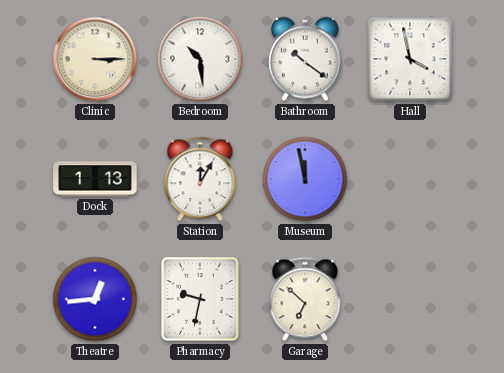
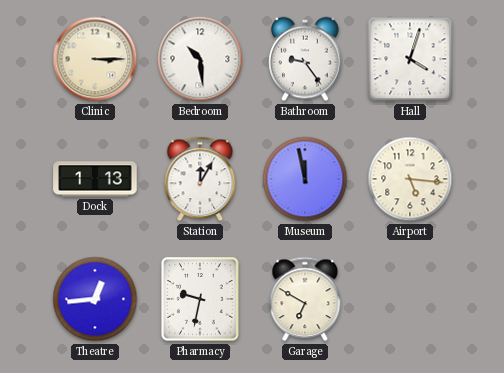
Bathroom: 10:21 -> 9:24
Hall: 3:58 -> 4:03
Airport: none -> 5:16
Garage: 6:52 -> 6:50
